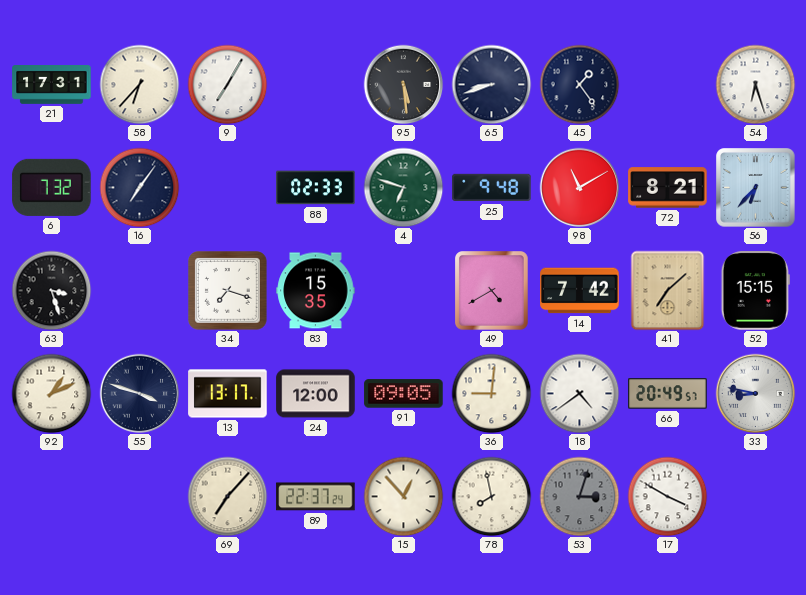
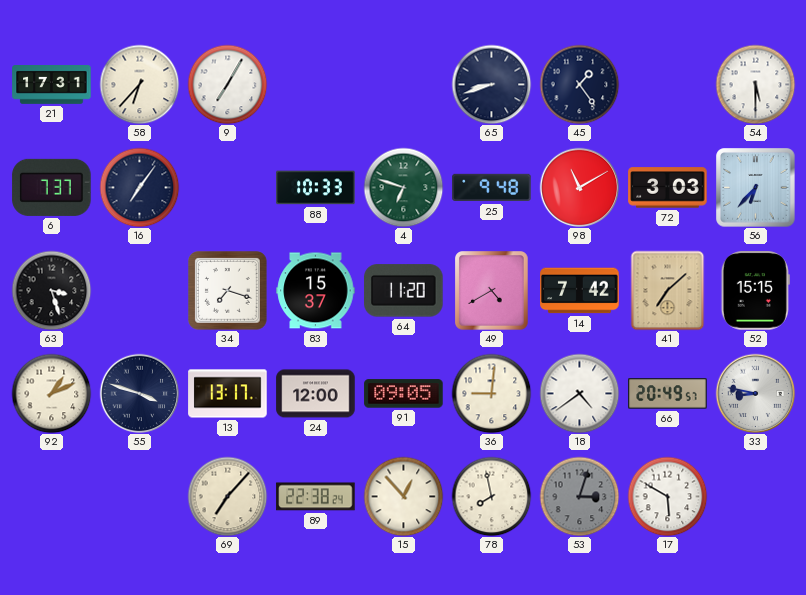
95: 5:29 -> none
54: 6:27 -> 5:30
6: 7:32 -> 7:37
88: 02:33 -> 10:33
72: 8:21 -> 3:03
83: 15:35 -> 15:37
64: none -> 11:20
89: 22:37 -> 22:38
17: 3:50 -> 5:50
